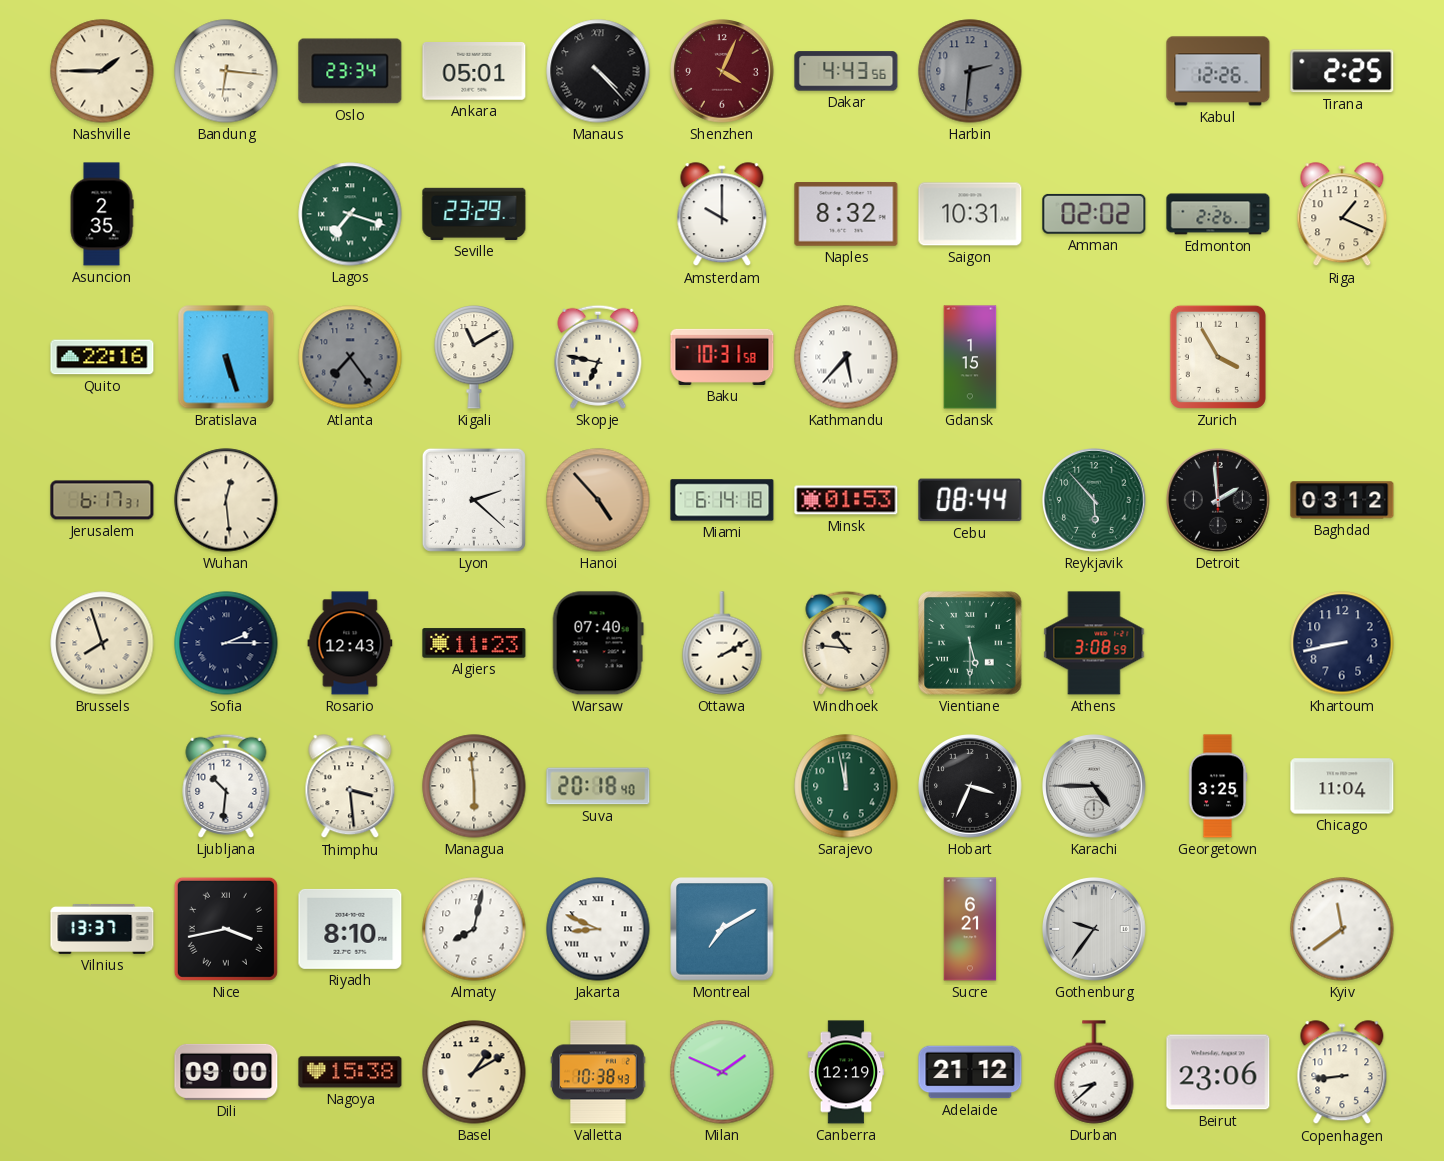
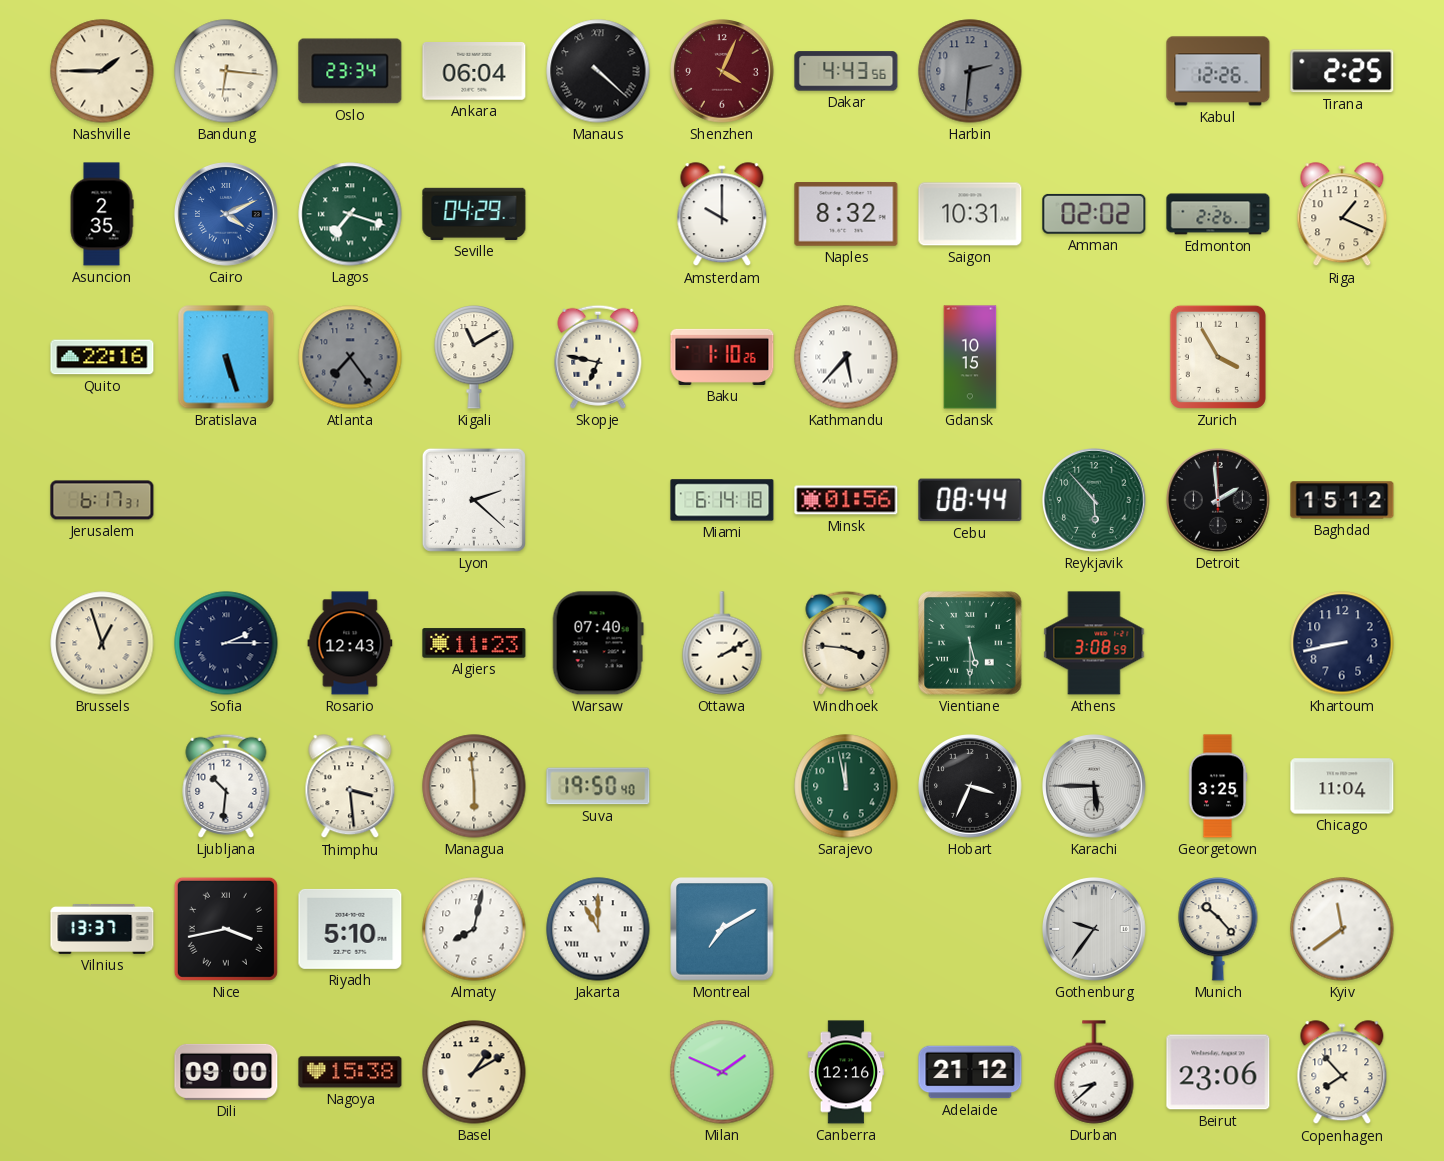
Ankara: 05:01 -> 06:04
Manaus: 4:23 -> 4:22
Cairo: none -> 4:11
Seville: 23:29 -> 04:29
Baku: 10:31 -> 1:10
Gdansk: 1:15 -> 10:15
Wuhan: 12:29 -> none
Hanoi: 4:53 -> none
Minsk: 01:53 -> 01:56
Baghdad: 03:12 -> 15:12
Brussels: 7:57 -> 12:57
Windhoek: 10:46 -> 3:46
Suva: 20:18 -> 19:50
Karachi: 4:45 -> 5:45
Riyadh: 8:10 -> 5:10
Jakarta: 8:49 -> 11:00
Sucre: 6:21 -> none
Munich: none -> 10:23
Valletta: 10:38 -> none
Canberra: 12:19 -> 12:16
Copenhagen: 8:44 -> 7:53
